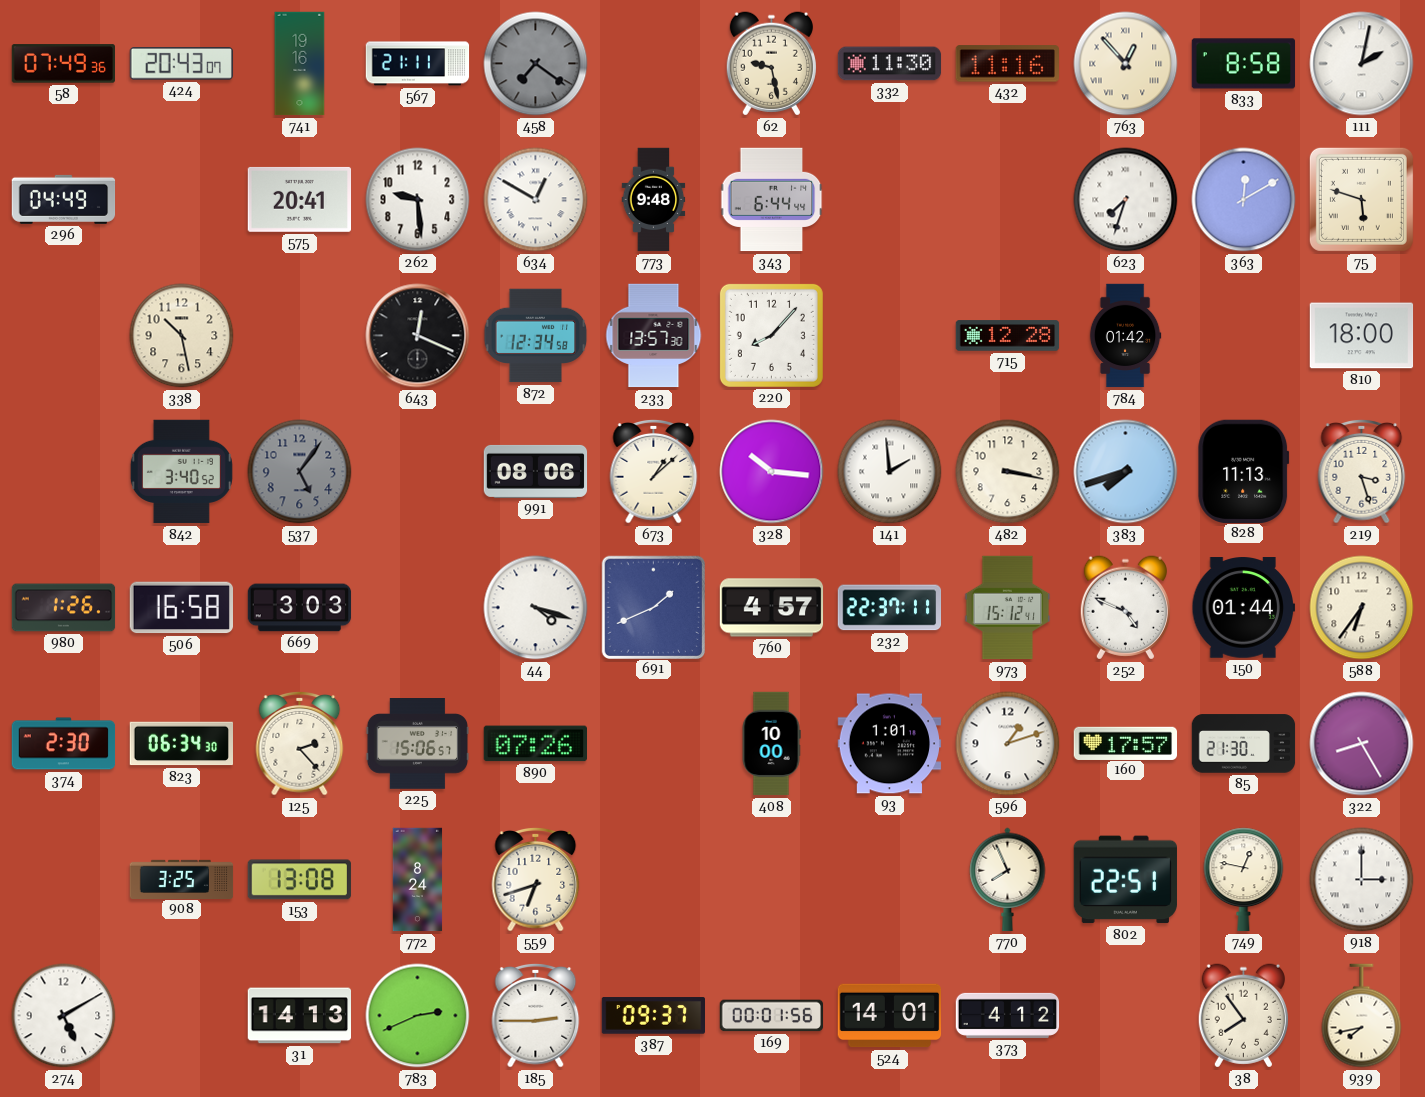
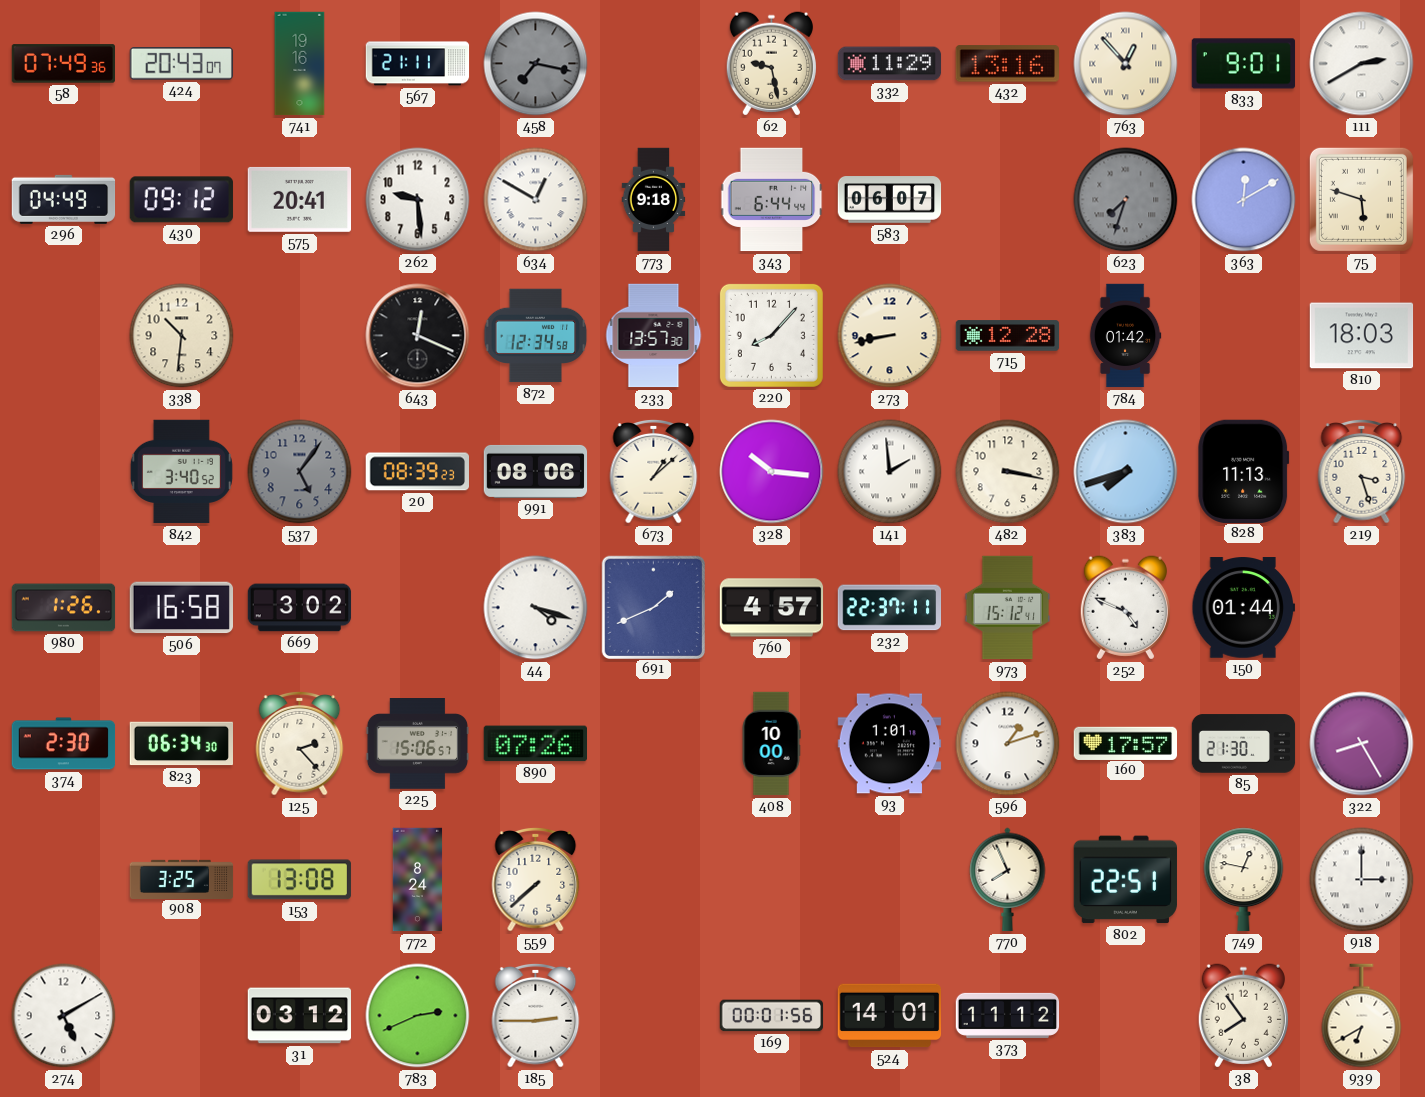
458: 7:21 -> 7:17
332: 11:30 -> 11:29
432: 11:16 -> 13:16
833: 8:58 -> 9:01
111: 2:02 -> 2:40
430: none -> 09:12
773: 9:48 -> 9:18
583: none -> 06:07
623 dial: white -> grey
338: 10:28 -> 10:31
273: none -> 8:43
810: 18:00 -> 18:03
20: none -> 08:39
669: 3:03 -> 3:02
588: 6:36 -> none
559: 6:42 -> 7:38
31: 14:13 -> 03:12
387: 09:37 -> none
373: 4:12 -> 11:12
939: 7:43 -> 6:40
